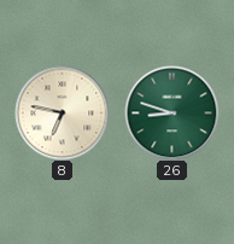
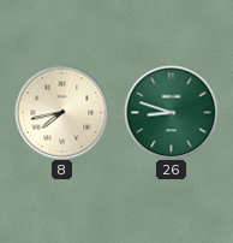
8: 6:47 -> 7:43
